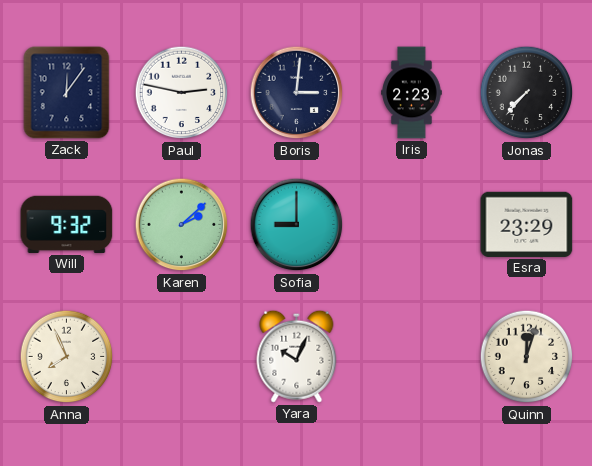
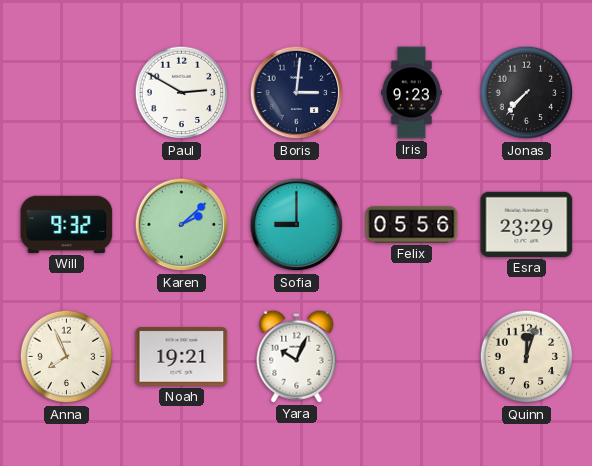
Zack: 12:06 -> none
Paul: 2:47 -> 2:50
Iris: 2:23 -> 9:23
Felix: none -> 05:56
Noah: none -> 19:21
